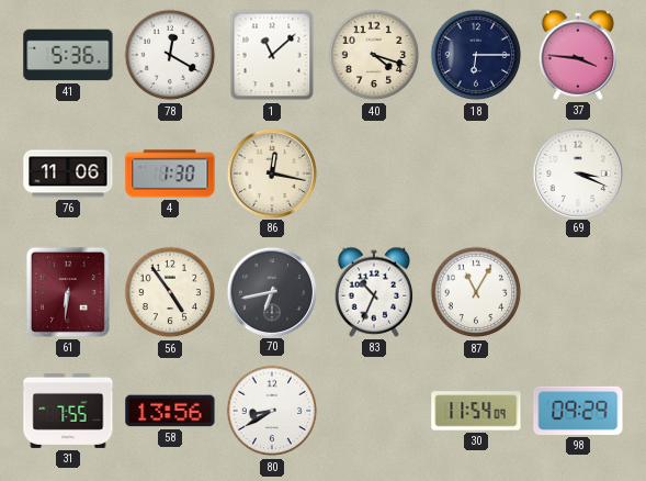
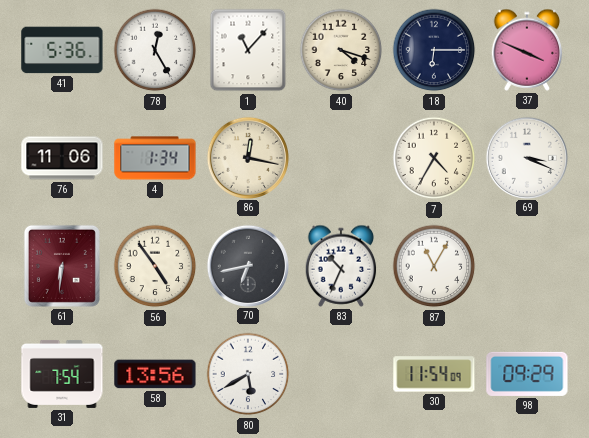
78: 12:20 -> 12:25
1: 11:08 -> 11:07
37: 3:46 -> 3:49
4: 1:30 -> 1:34
7: none -> 4:35
31: 7:55 -> 7:54
80: 8:40 -> 5:40
